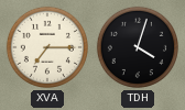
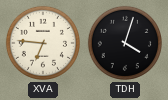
XVA: 7:15 -> 6:46
